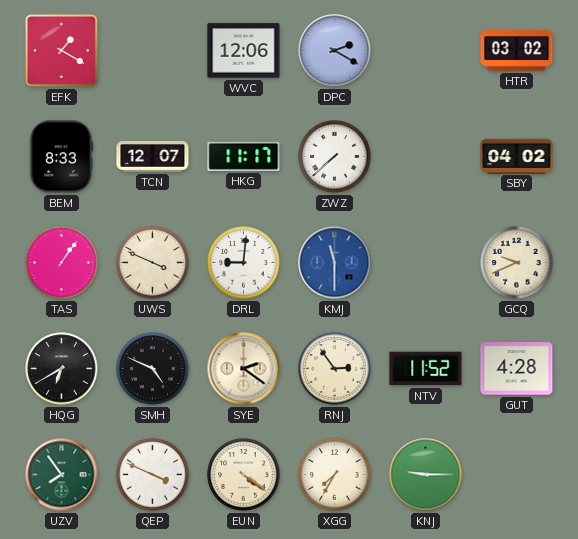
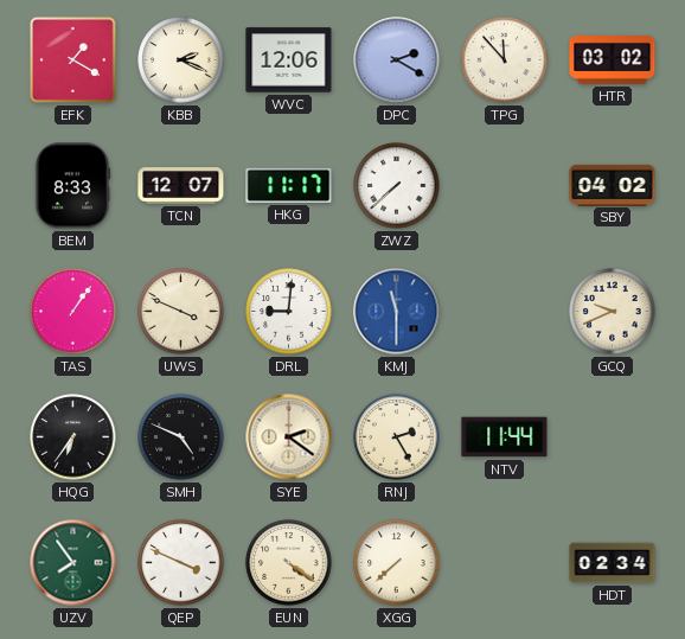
KBB: none -> 2:19
TPG: none -> 11:53
HQG: 6:40 -> 6:36
RNJ: 2:54 -> 2:25
NTV: 11:52 -> 11:44
GUT: 4:28 -> none
XGG: 7:35 -> 7:38
KNJ: 9:15 -> none
HDT: none -> 02:34
